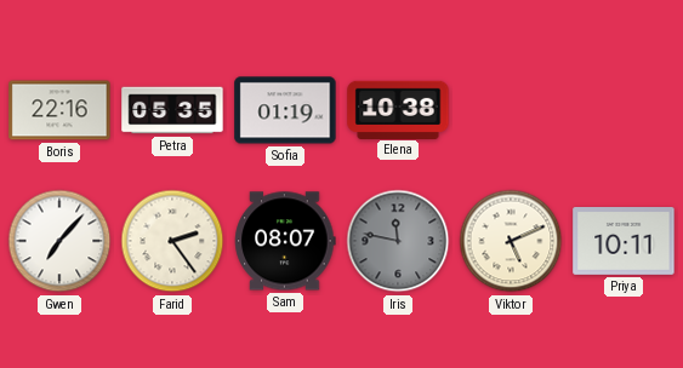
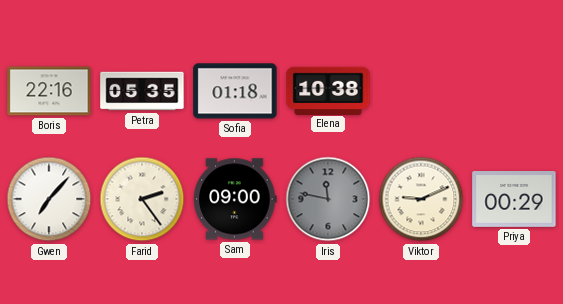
Sofia: 01:19 -> 01:18
Sam: 08:07 -> 09:00
Viktor: 5:11 -> 9:11
Priya: 10:11 -> 00:29
